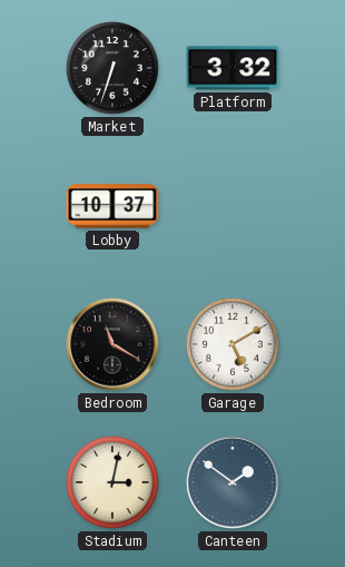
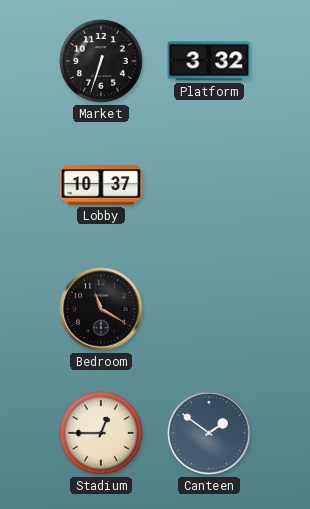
Garage: 5:10 -> none
Stadium: 3:02 -> 12:45
